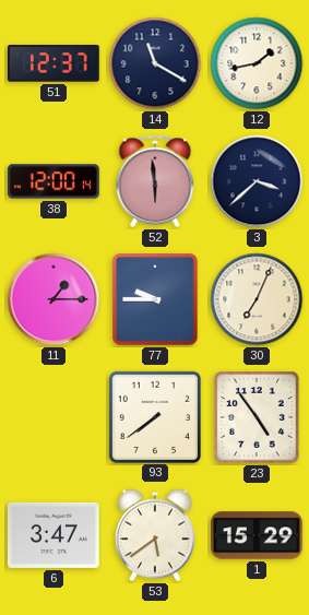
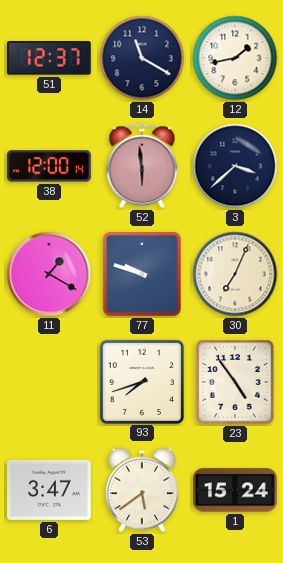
11: 1:15 -> 1:20
77: 9:45 -> 9:48
93: 7:39 -> 7:42
1: 15:29 -> 15:24
